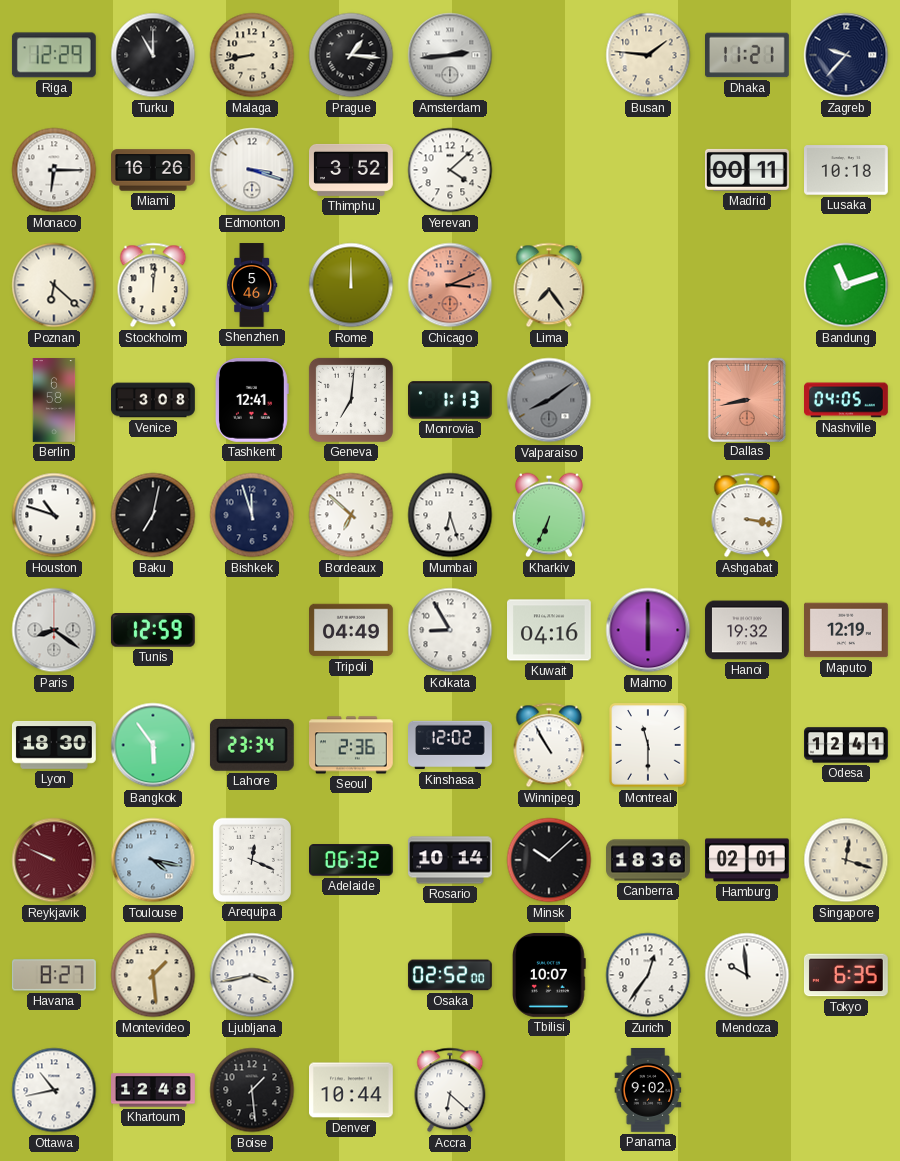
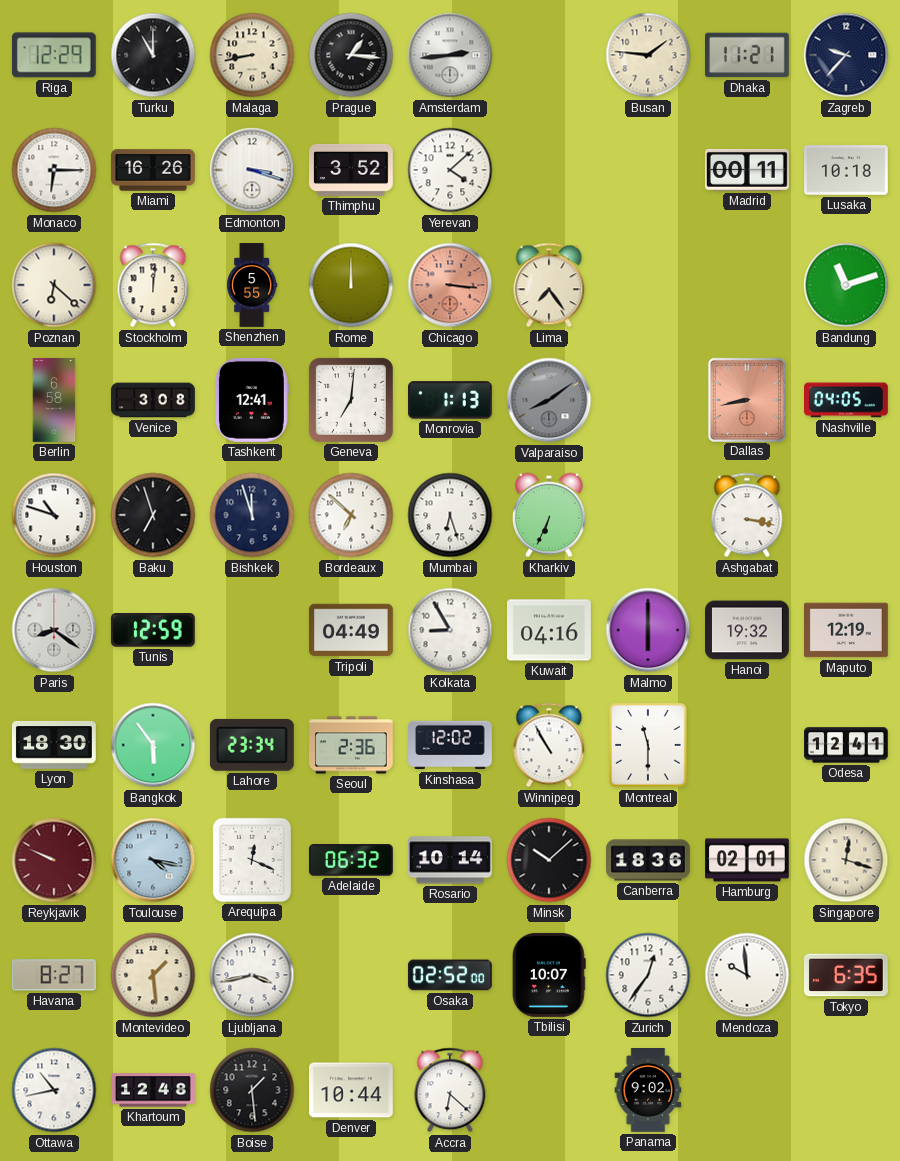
Shenzhen: 5:46 -> 5:55
Chicago: 3:11 -> 3:16
Baku: 7:02 -> 6:57
